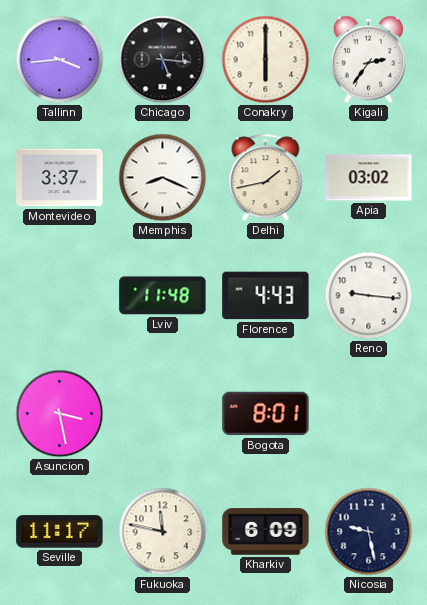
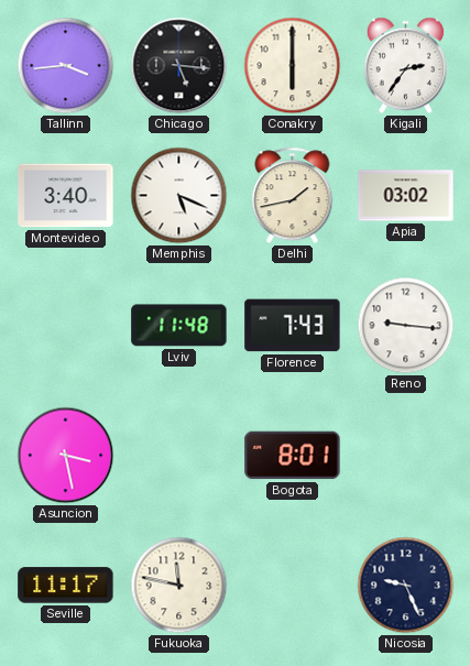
Montevideo: 3:37 -> 3:40
Memphis: 8:19 -> 5:19
Florence: 4:43 -> 7:43
Kharkiv: 6:09 -> none
Nicosia: 9:28 -> 9:26
